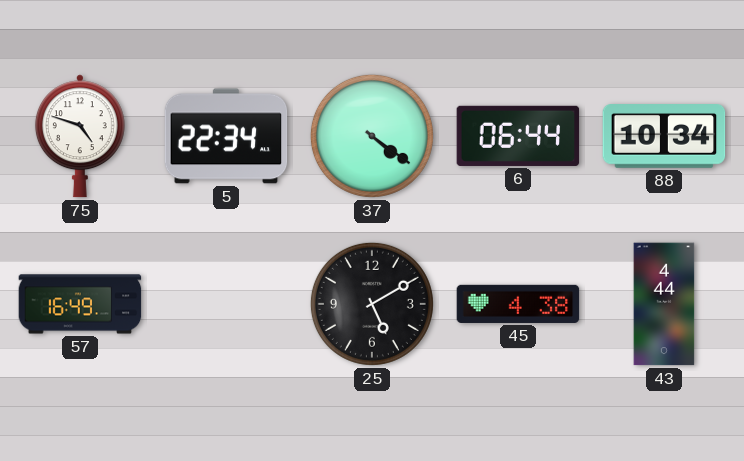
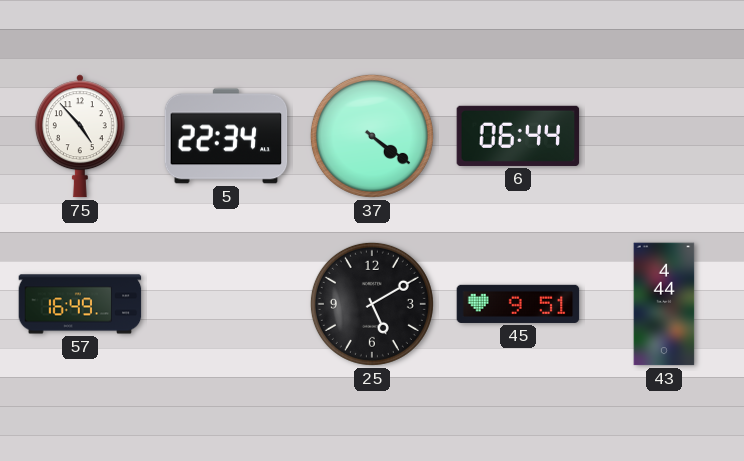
75: 4:48 -> 4:53
88: 10:34 -> none
45: 4:38 -> 9:51
